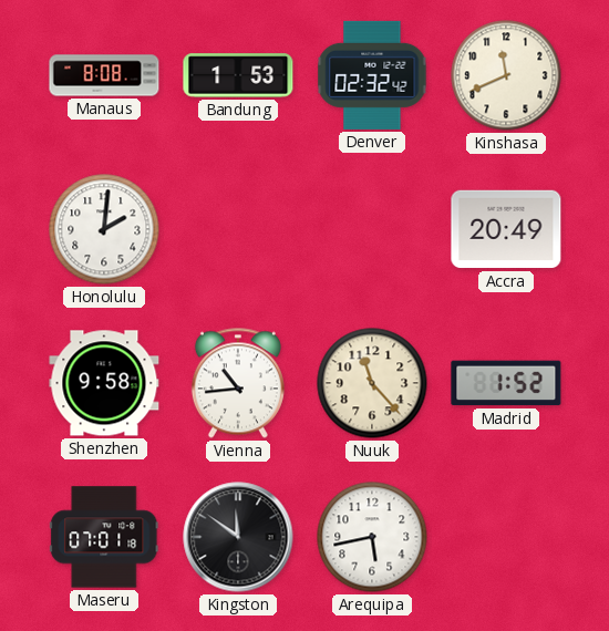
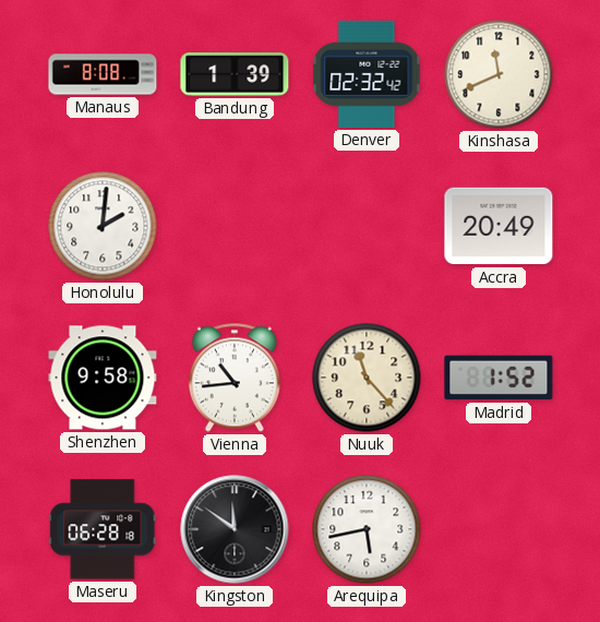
Bandung: 1:53 -> 1:39
Maseru: 07:01 -> 06:28
